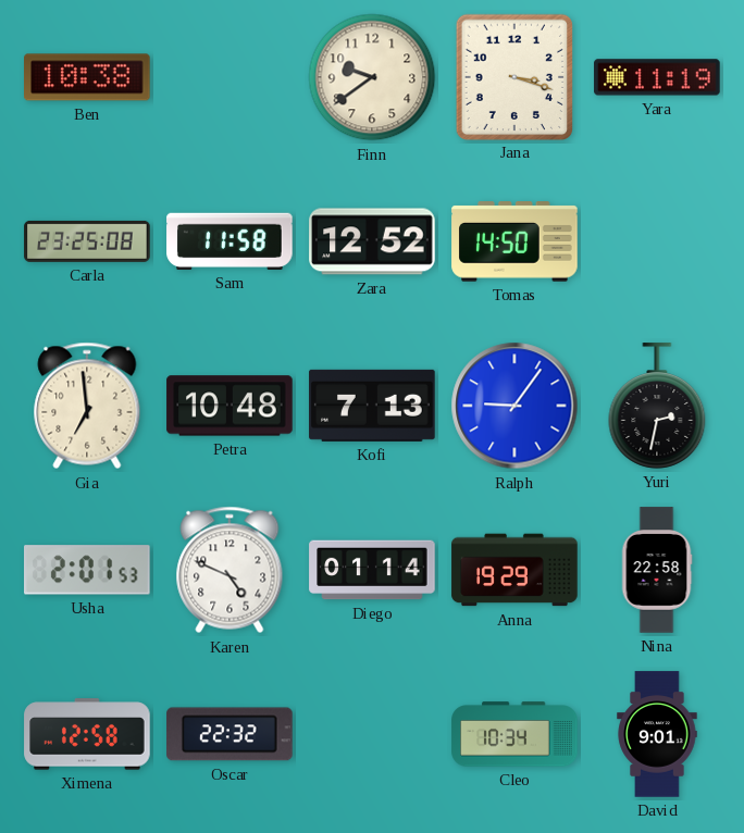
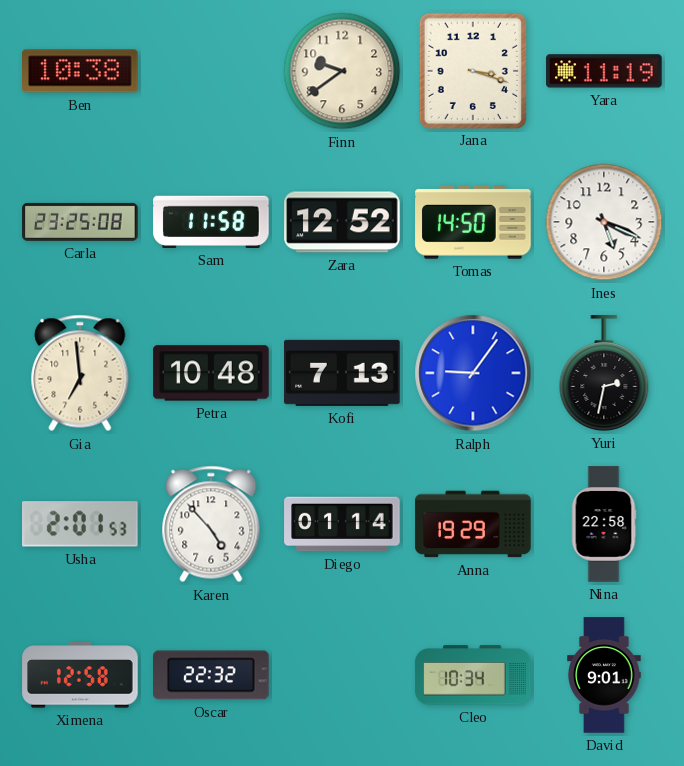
Ines: none -> 5:19
Karen: 4:49 -> 4:53
